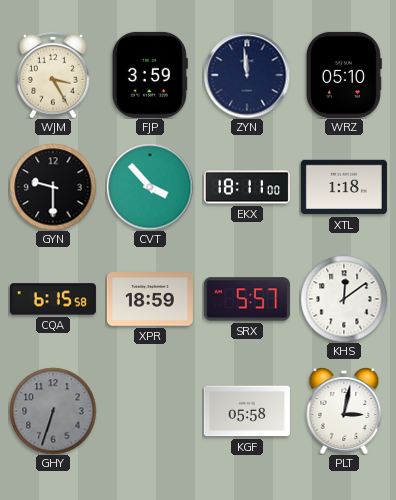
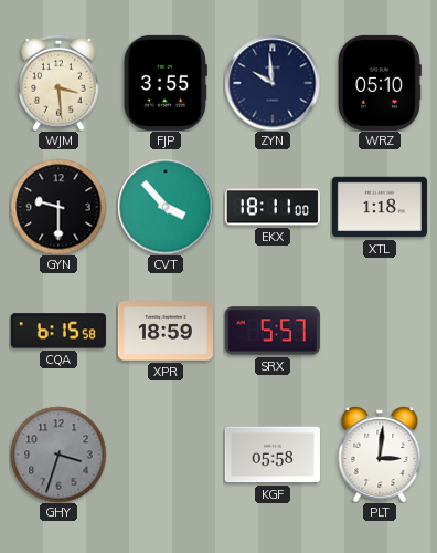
WJM: 3:25 -> 3:29
FJP: 3:59 -> 3:55
ZYN: 11:59 -> 9:59
KHS: 12:09 -> none
GHY: 6:33 -> 3:33
PLT: 3:02 -> 3:01
